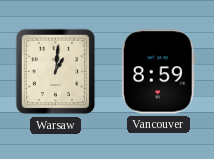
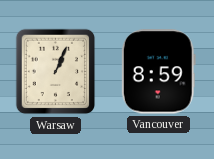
Warsaw: 1:01 -> 1:04
